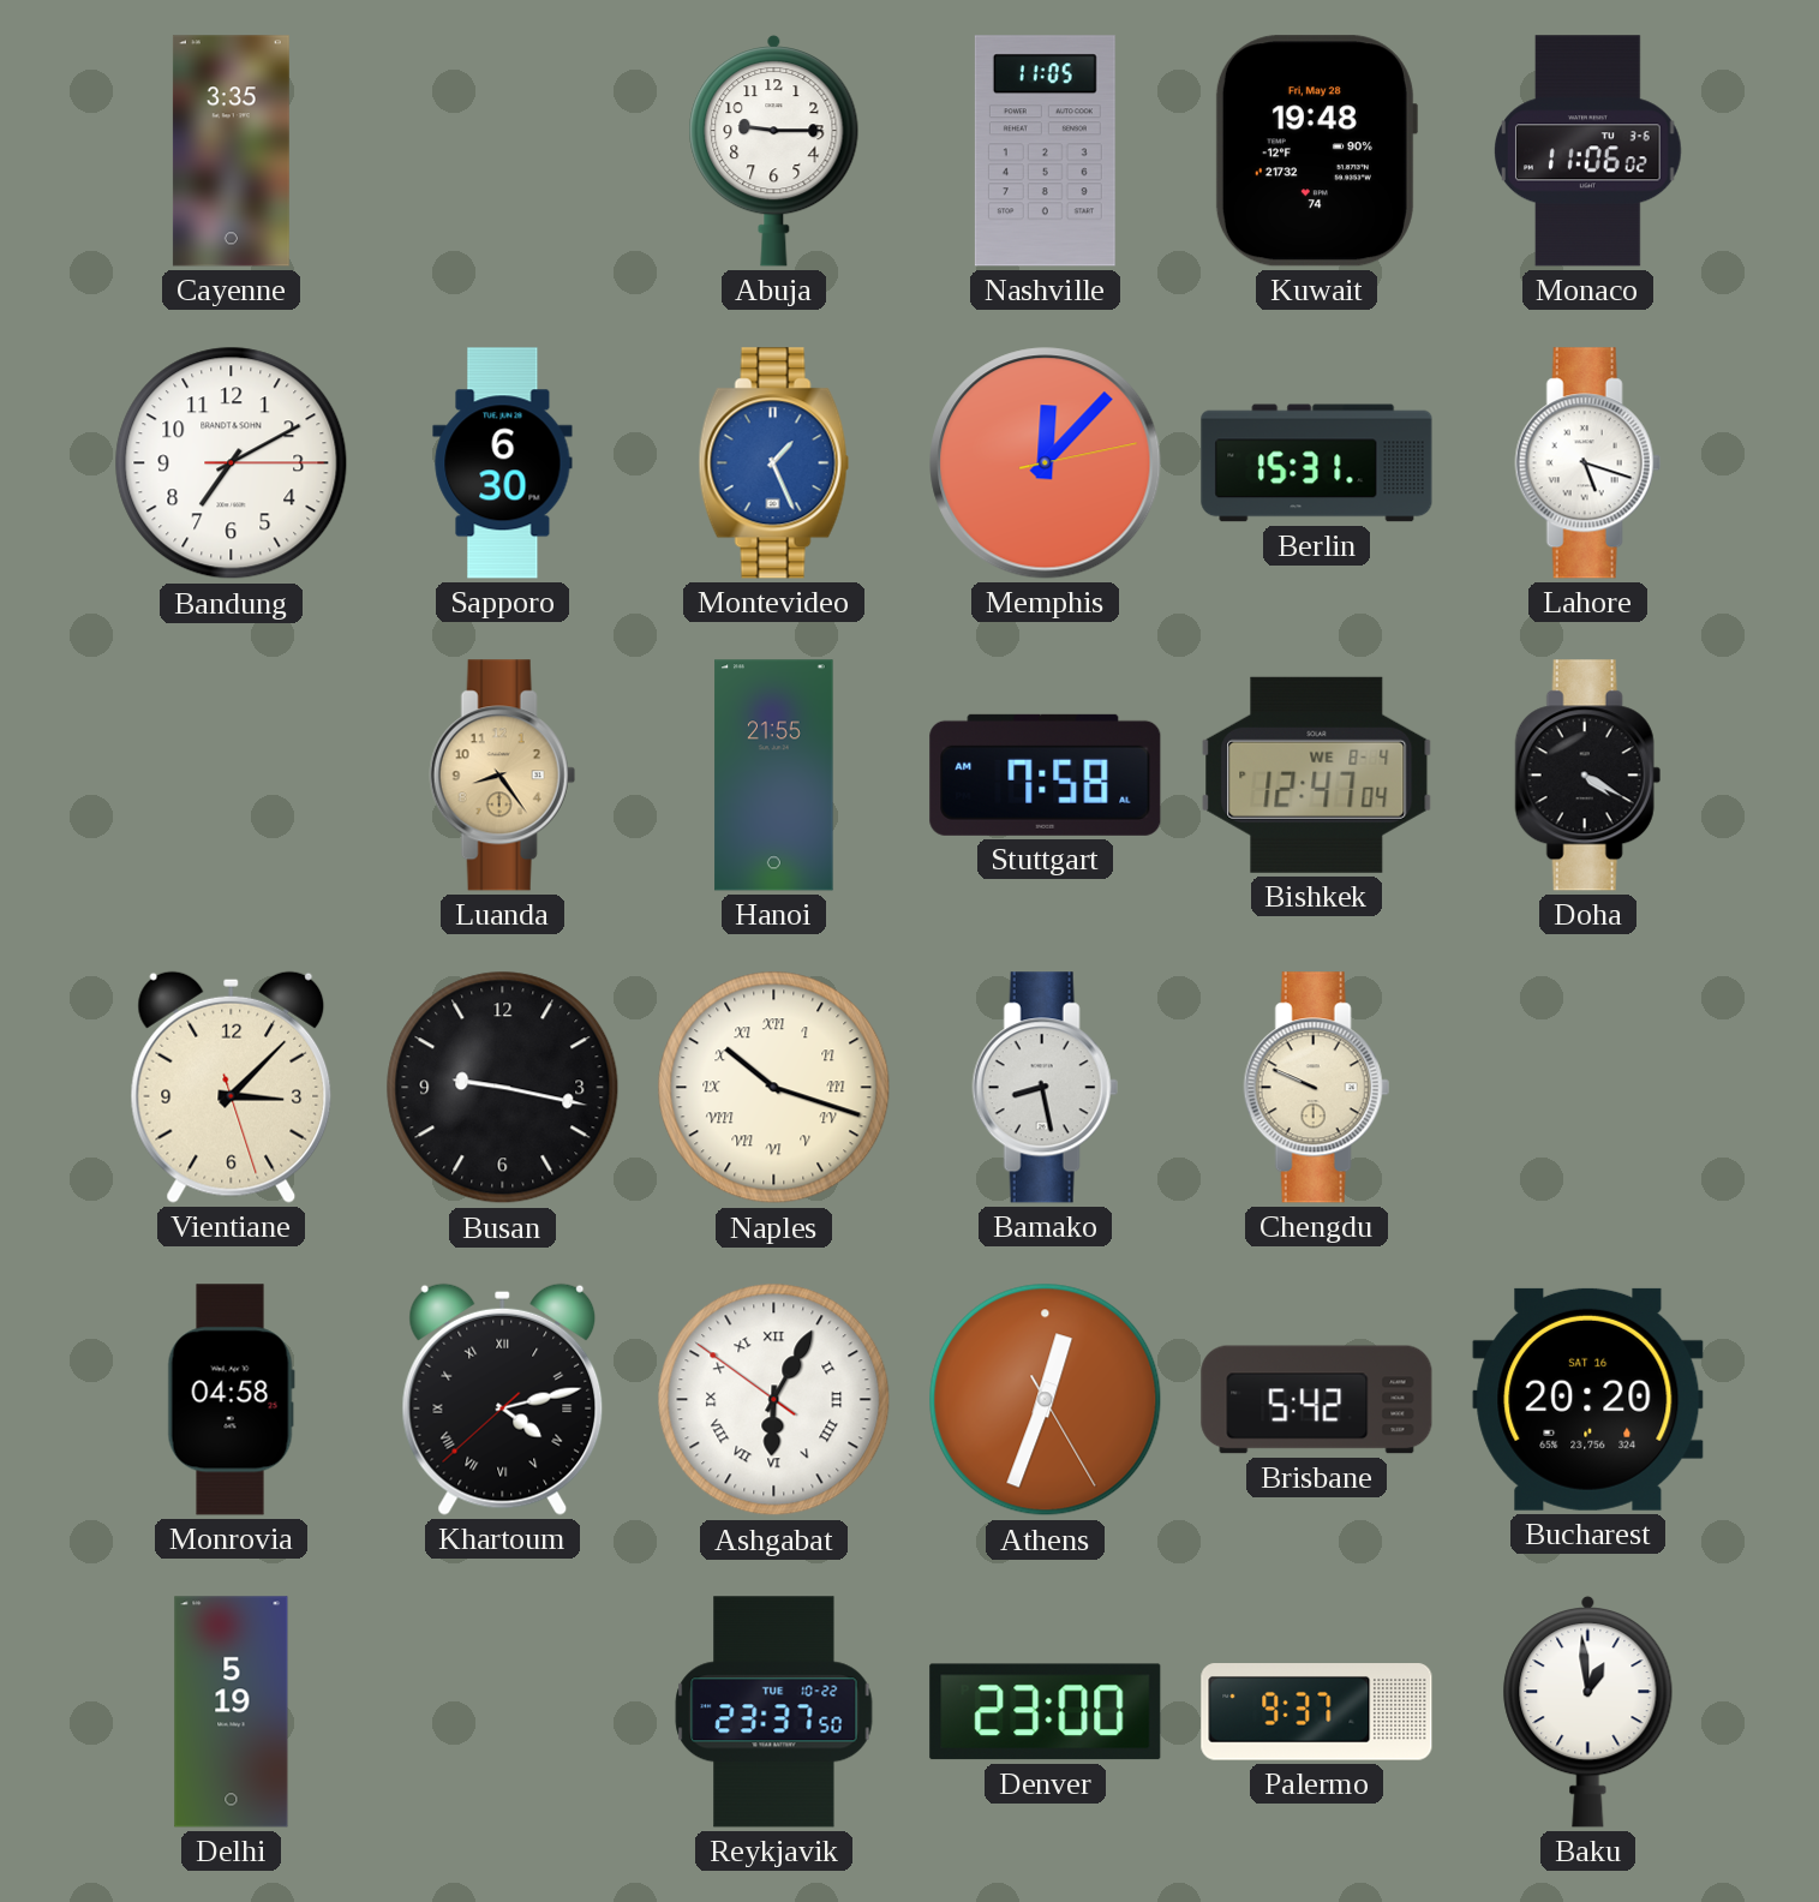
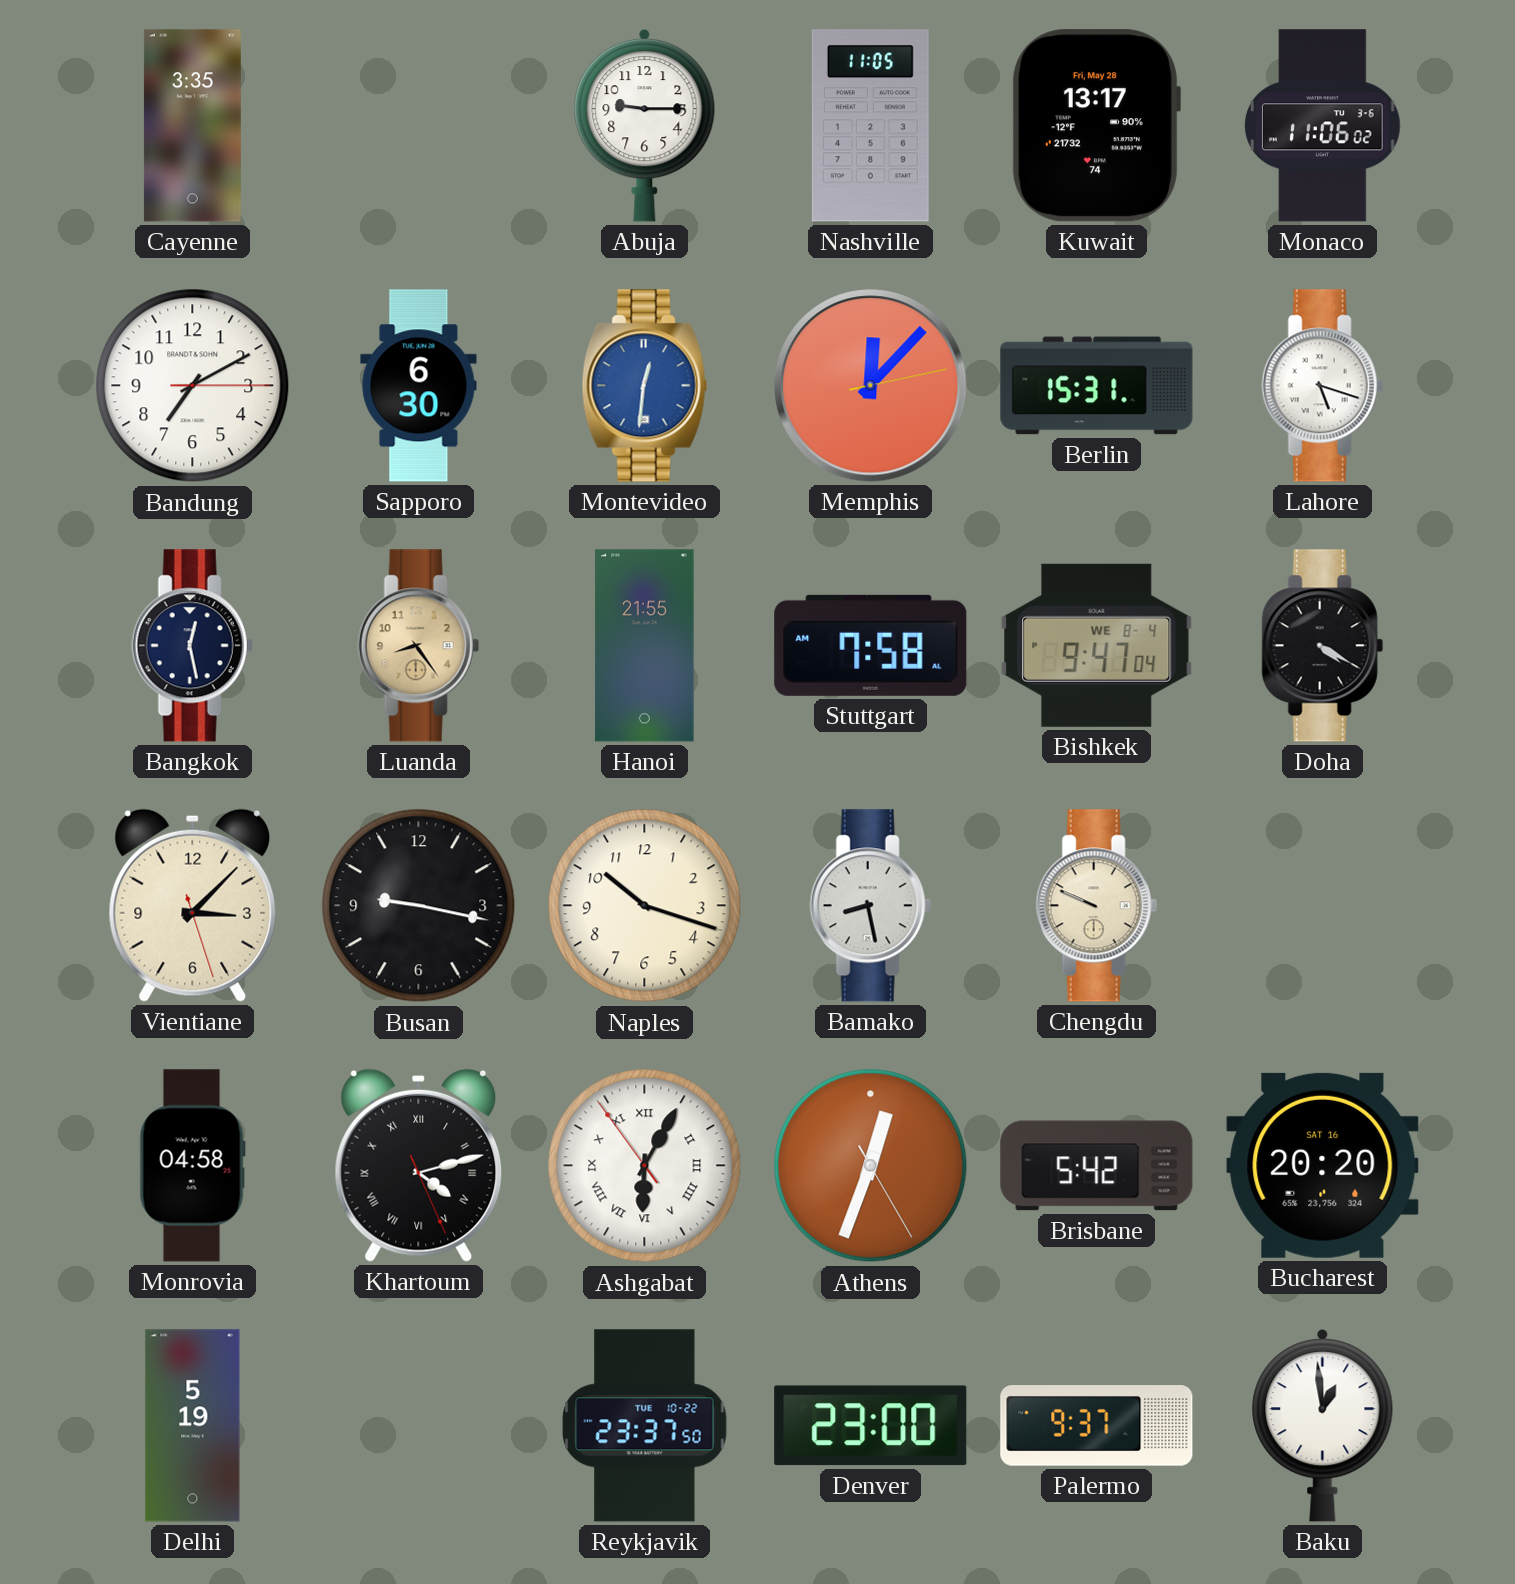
Kuwait: 19:48 -> 13:17
Montevideo: 1:26 -> 12:31
Bangkok: none -> 12:28
Bishkek: 12:47 -> 9:47
Naples numerals: Roman -> Arabic
Khartoum: 4:12:38 -> 4:12:26
Ashgabat: 6:04:51 -> 6:04:54
